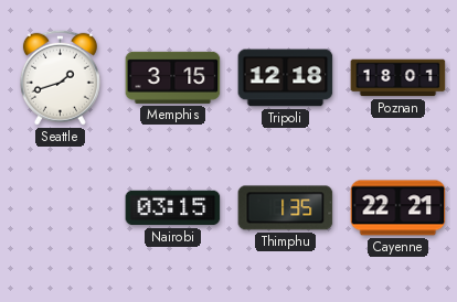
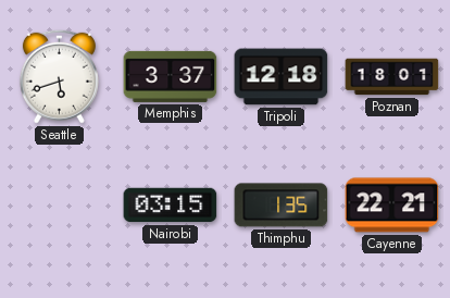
Seattle: 1:42 -> 5:42
Memphis: 3:15 -> 3:37
